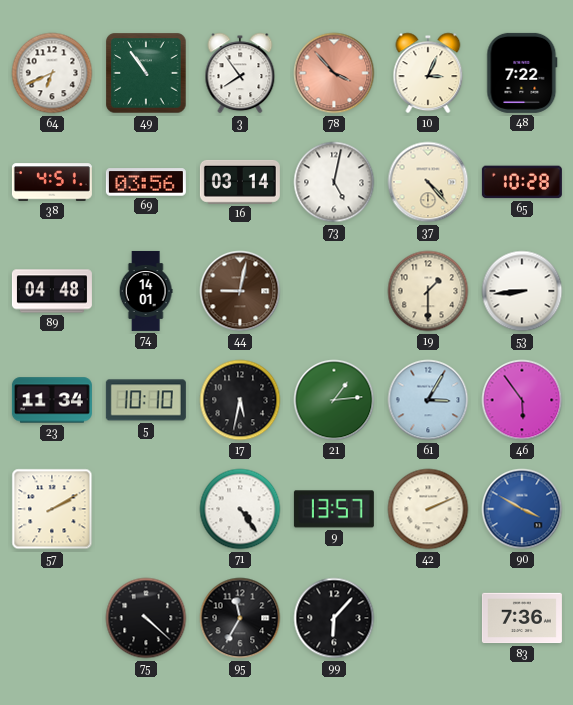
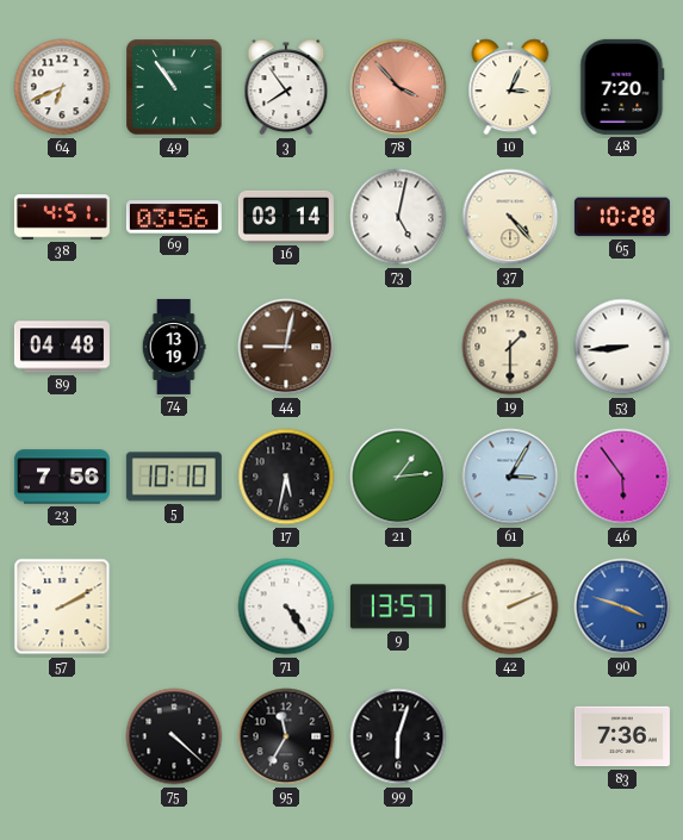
48: 7:22 -> 7:20
74: 14:01 -> 13:19
23: 11:34 -> 7:56
90: 3:50 -> 3:48
99: 6:07 -> 6:03
